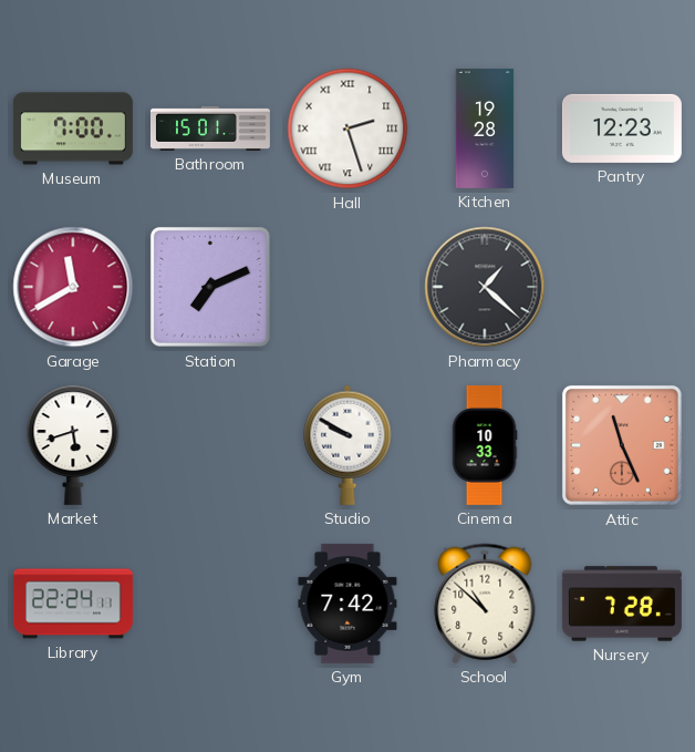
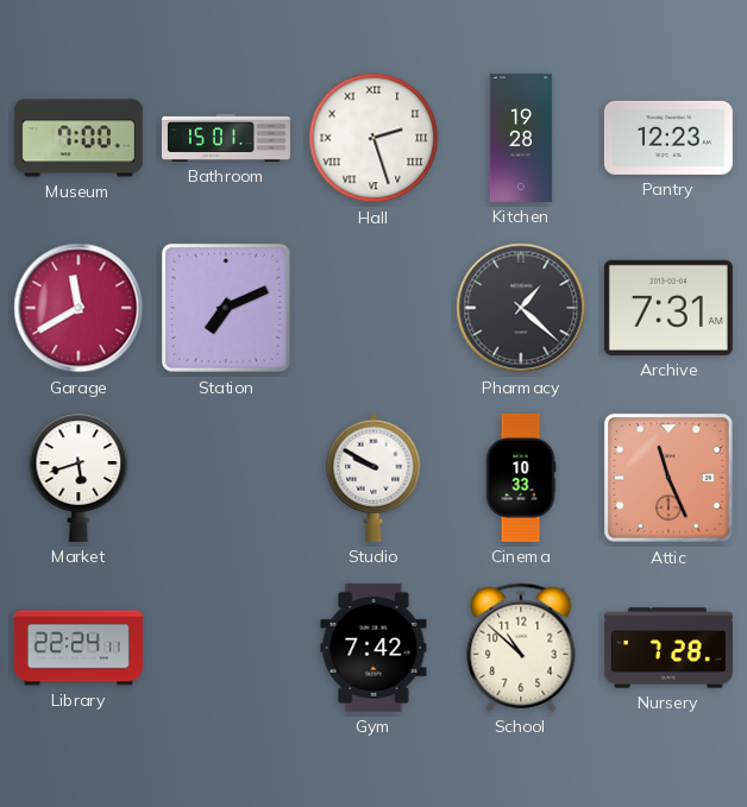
Archive: none -> 7:31
